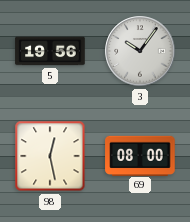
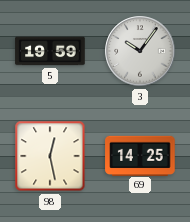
5: 19:56 -> 19:59
69: 08:00 -> 14:25
